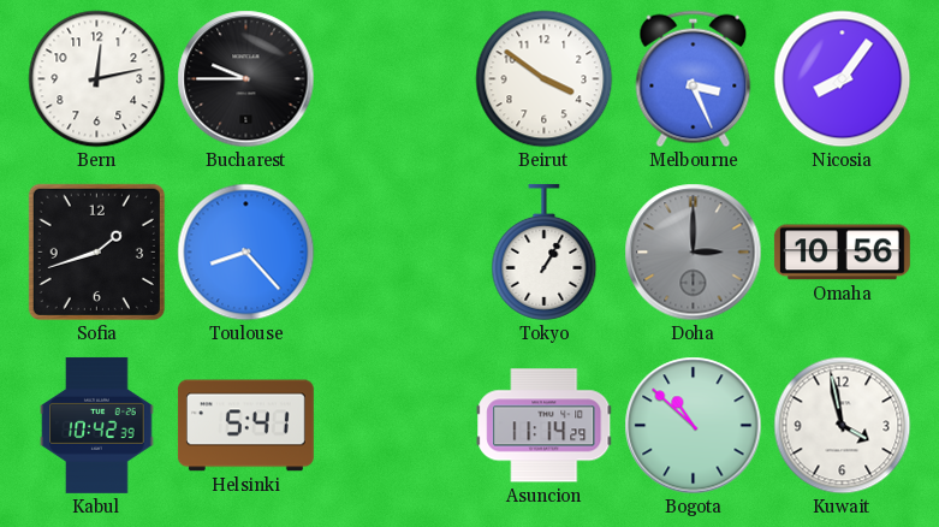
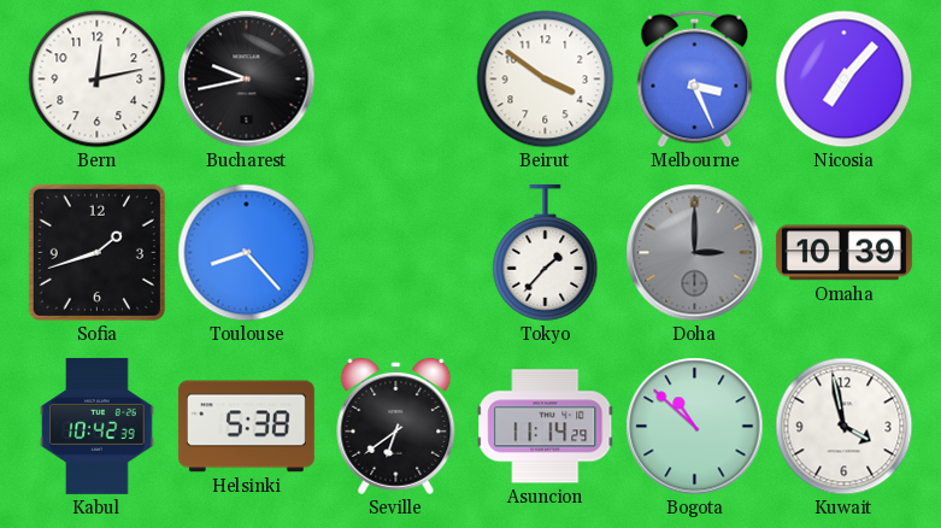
Bucharest: 9:45 -> 9:43
Nicosia: 8:06 -> 7:07
Tokyo: 1:05 -> 1:37
Omaha: 10:56 -> 10:39
Helsinki: 5:41 -> 5:38
Seville: none -> 6:39
